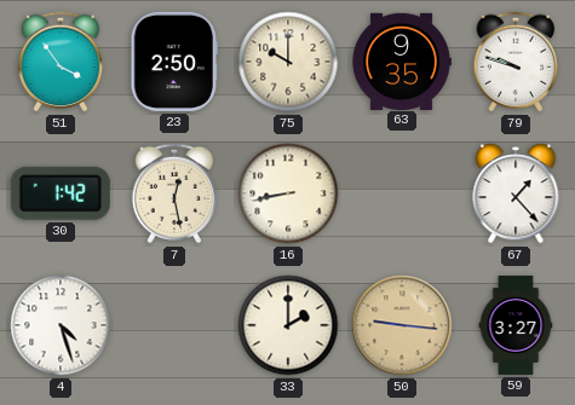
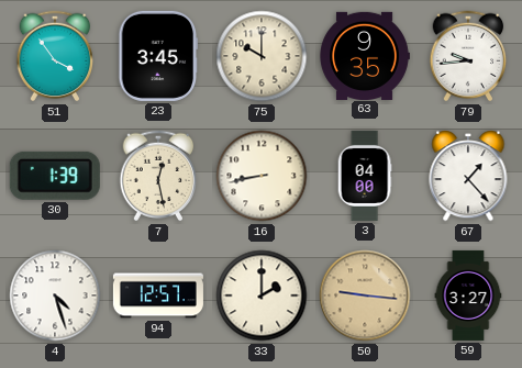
23: 2:50 -> 3:45
79: 9:48 -> 9:44
30: 1:42 -> 1:39
3: none -> 04:00
94: none -> 12:57
